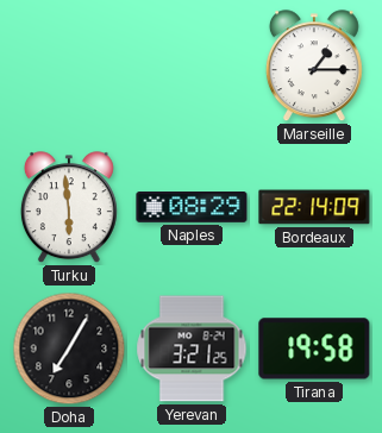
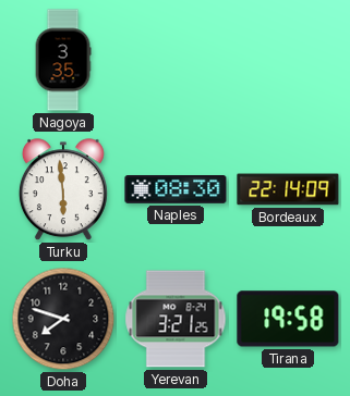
Nagoya: none -> 3:35
Marseille: 1:15 -> none
Naples: 08:29 -> 08:30
Doha: 7:05 -> 7:48
